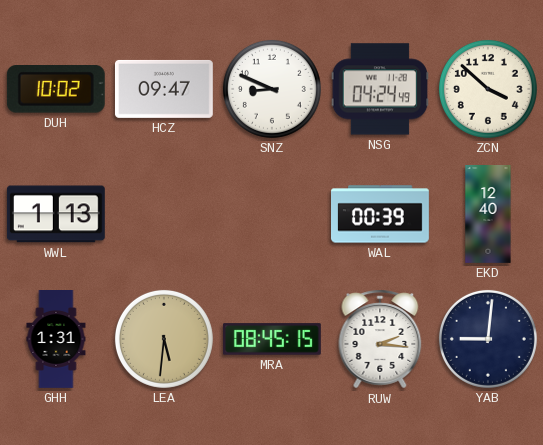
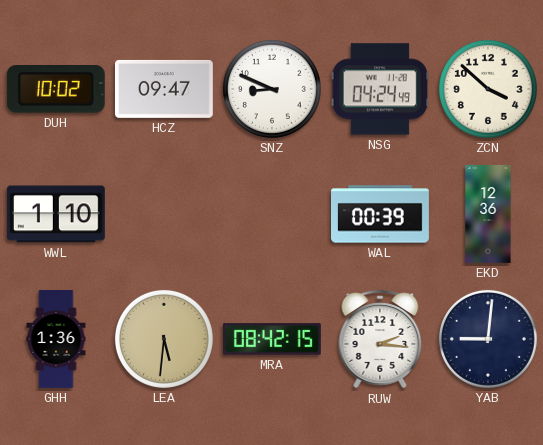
WWL: 1:13 -> 1:10
EKD: 12:40 -> 12:36
GHH: 1:31 -> 1:36
MRA: 08:45 -> 08:42
